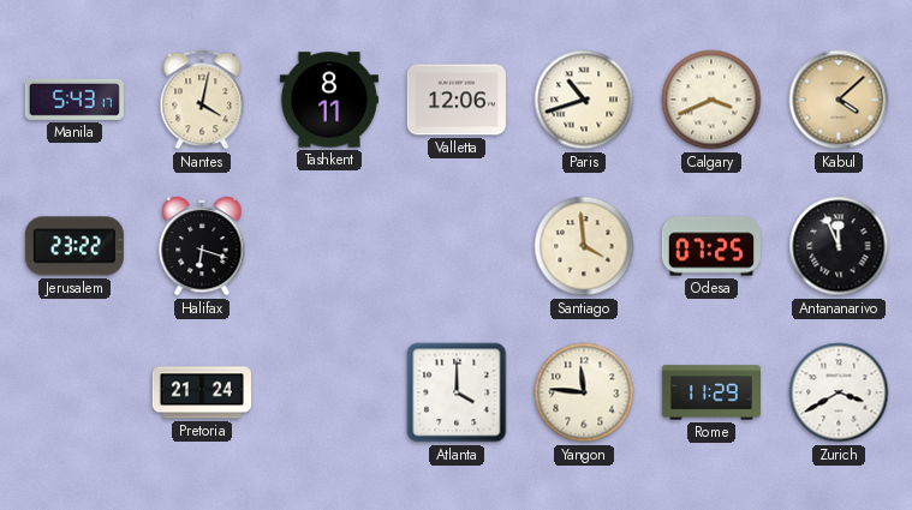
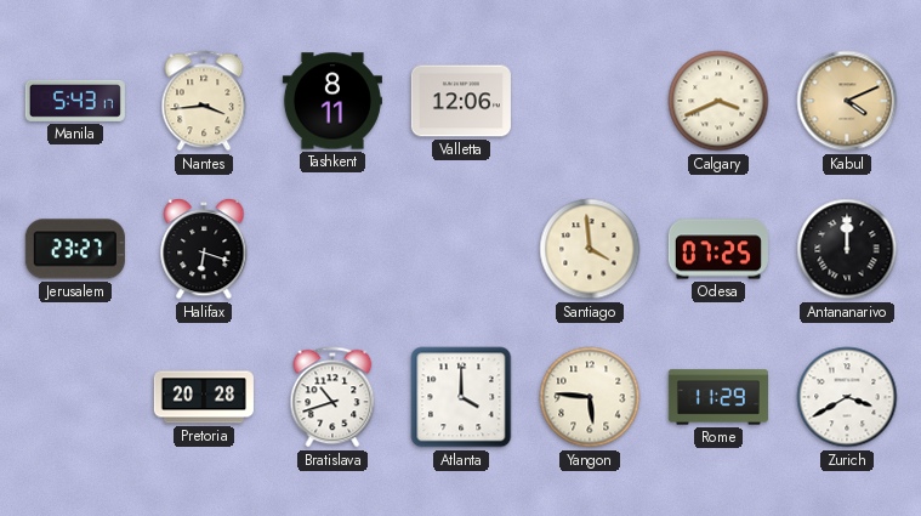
Nantes: 4:02 -> 3:44
Paris: 10:42 -> none
Kabul: 4:08 -> 4:11
Jerusalem: 23:22 -> 23:27
Antananarivo: 11:56 -> 12:00
Pretoria: 21:24 -> 20:28
Bratislava: none -> 10:42
Yangon: 11:46 -> 5:46
